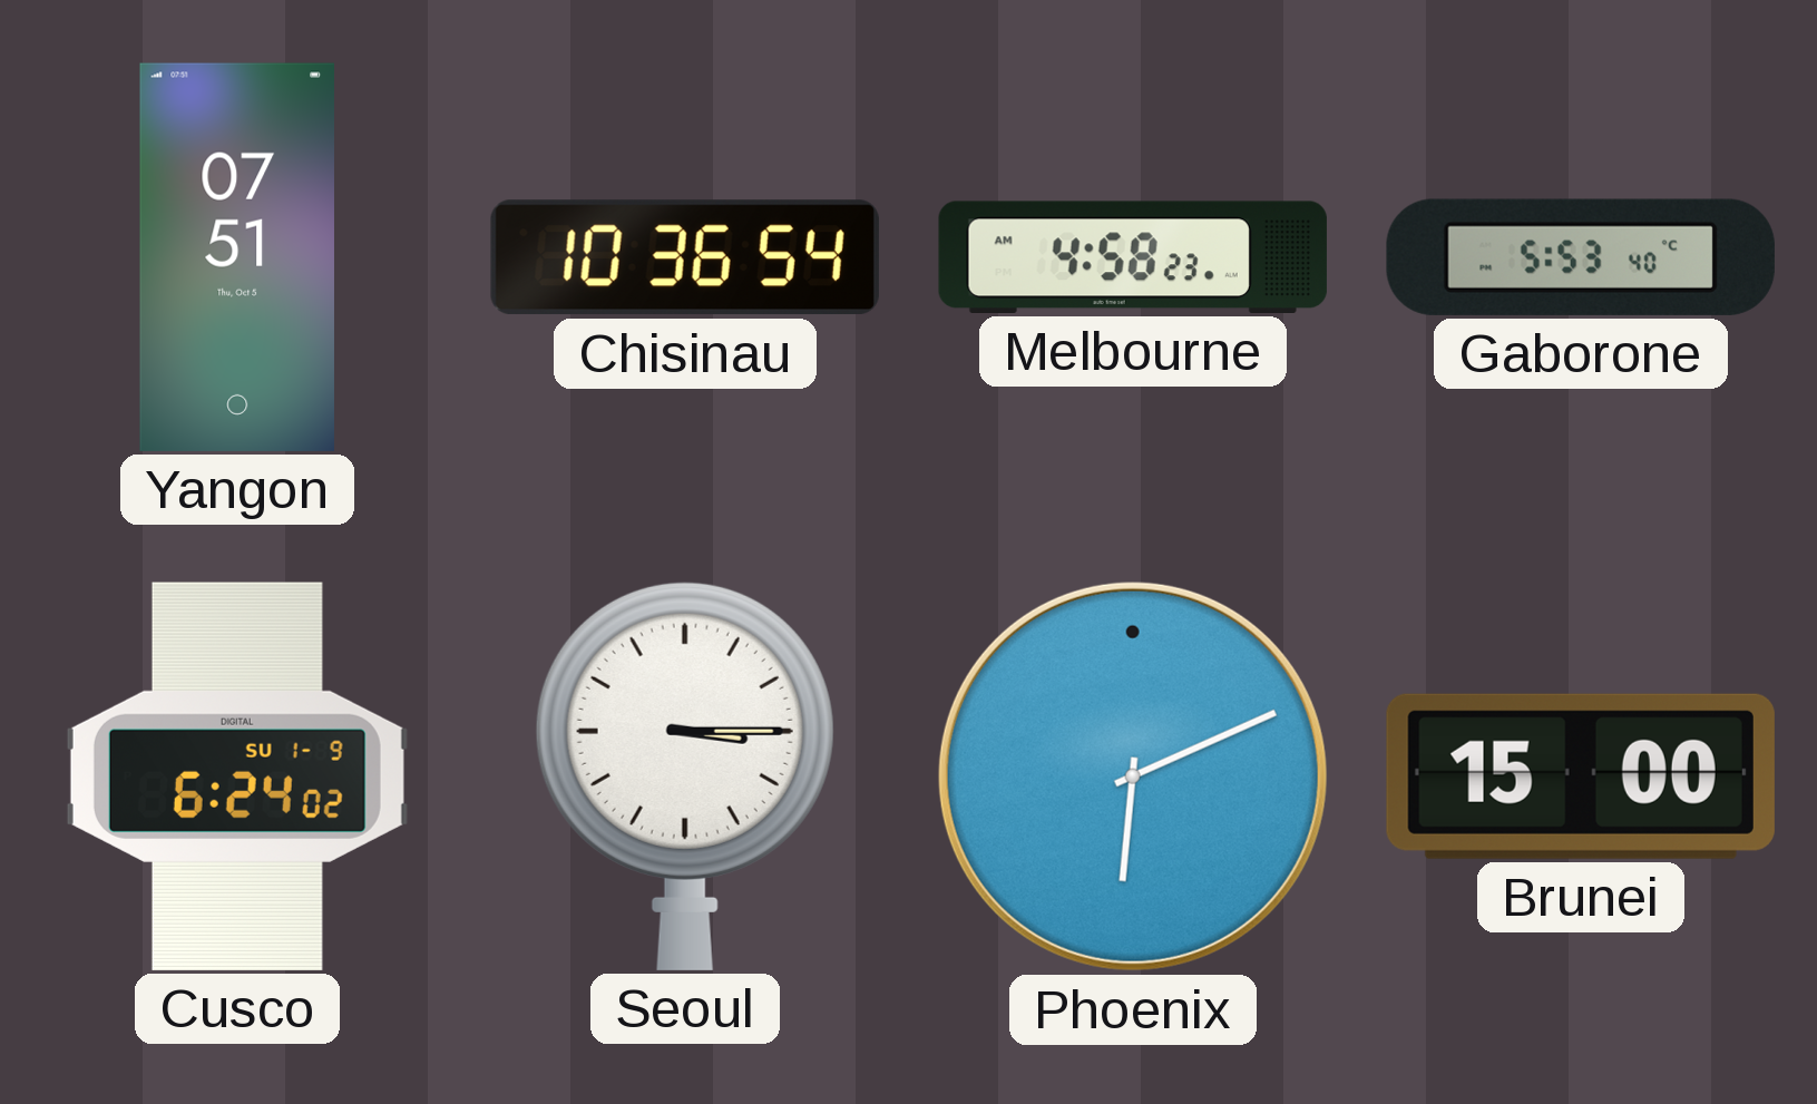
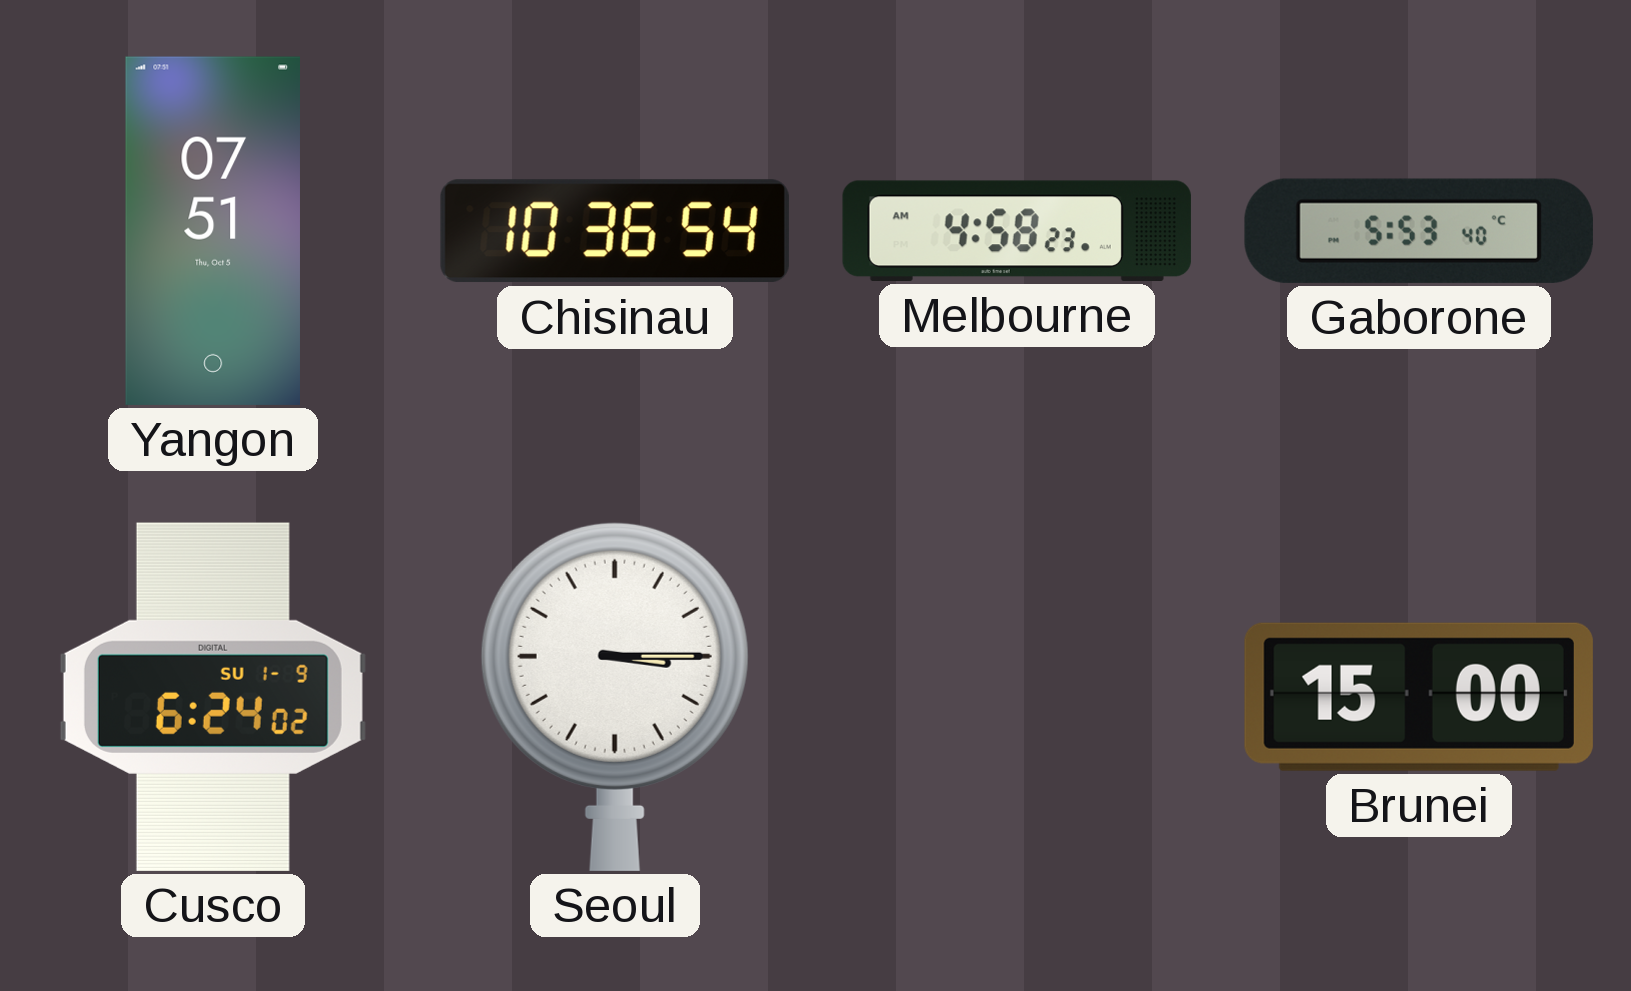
Phoenix: 6:11 -> none
